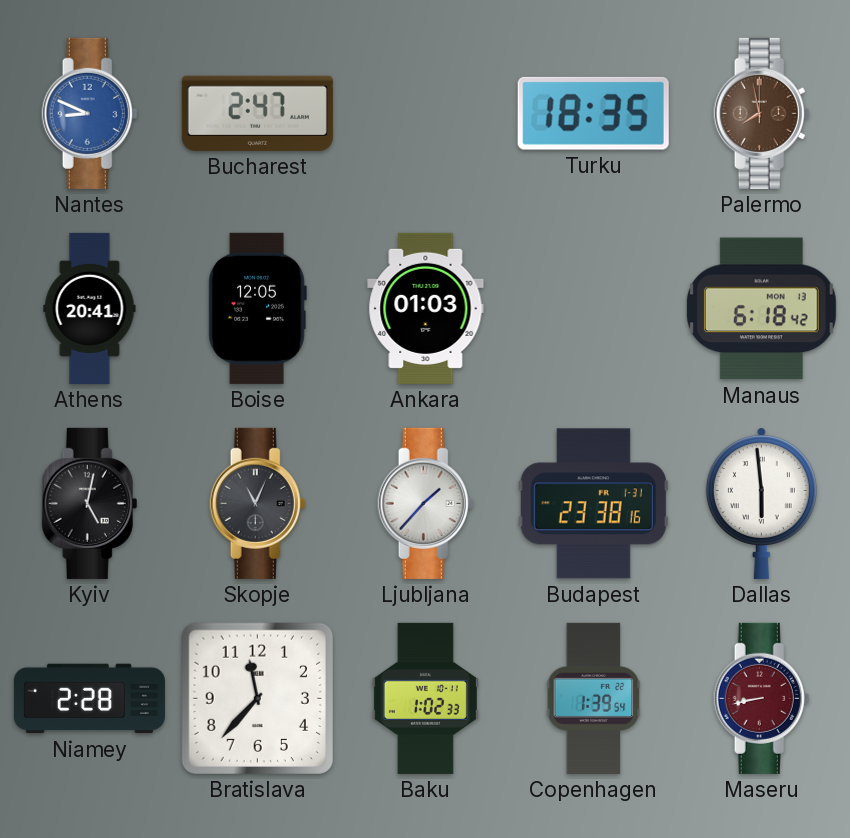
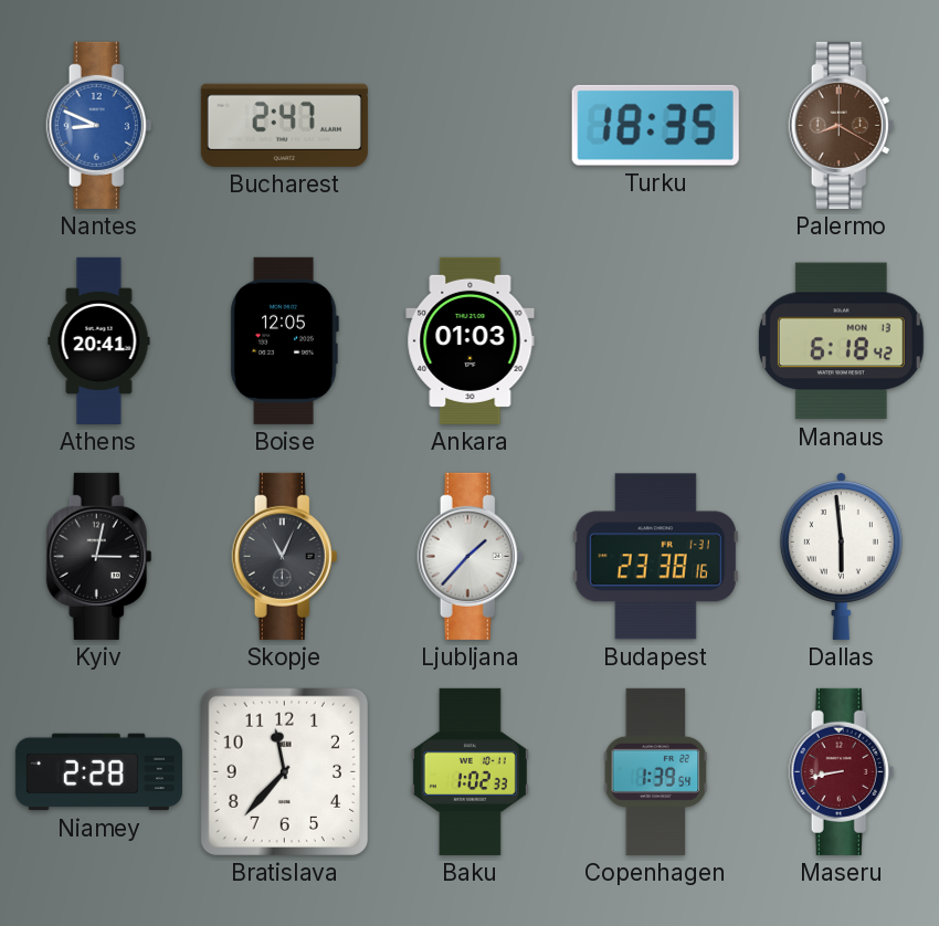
Palermo: 7:58 -> 8:20
Kyiv: 5:02 -> 3:02
